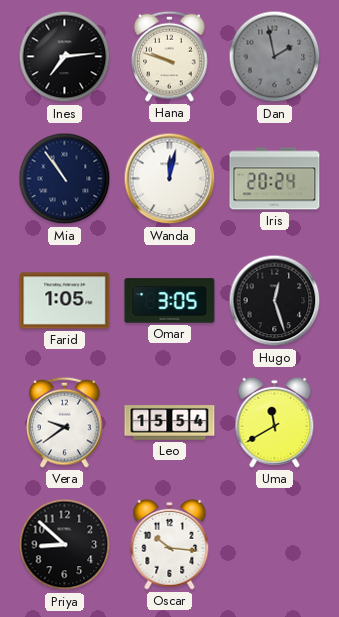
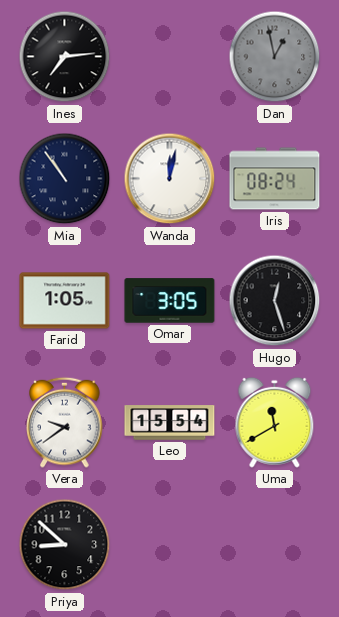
Hana: 9:48 -> none
Dan: 1:58 -> 12:58
Iris: 20:24 -> 08:24
Oscar: 10:16 -> none
